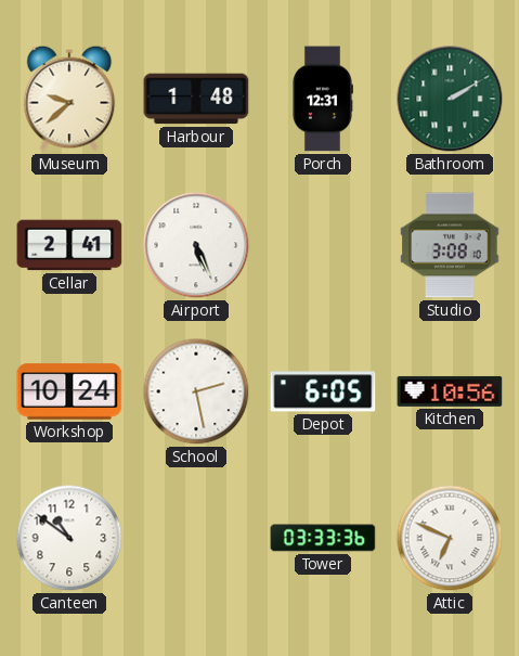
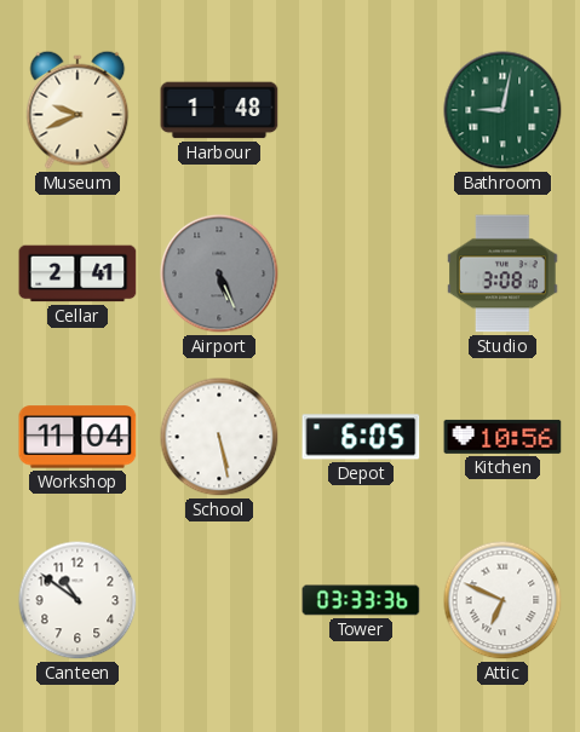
Museum: 9:38 -> 9:41
Porch: 12:31 -> none
Bathroom: 2:10 -> 9:02
Airport dial: white -> grey
Workshop: 10:24 -> 11:04
School: 2:28 -> 5:28
